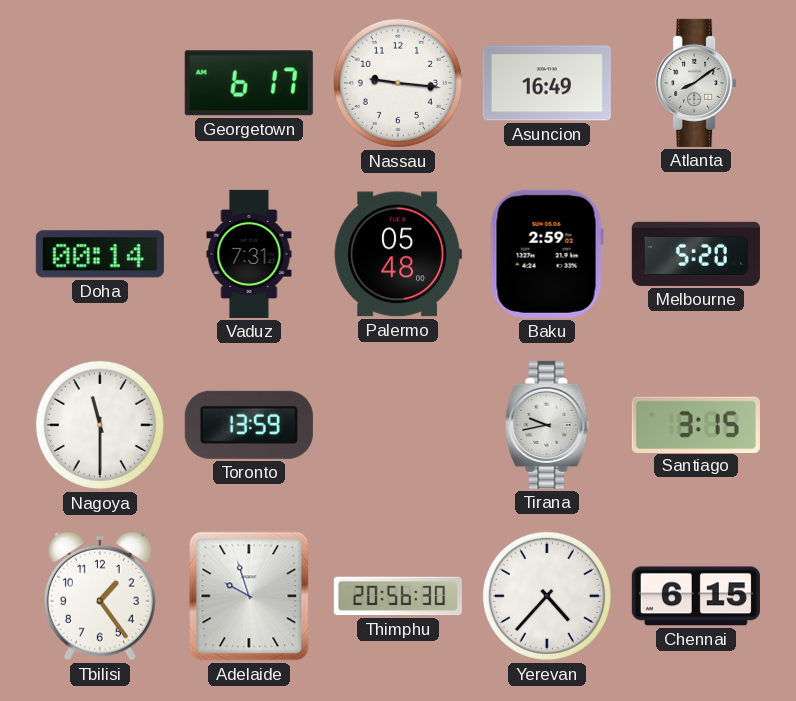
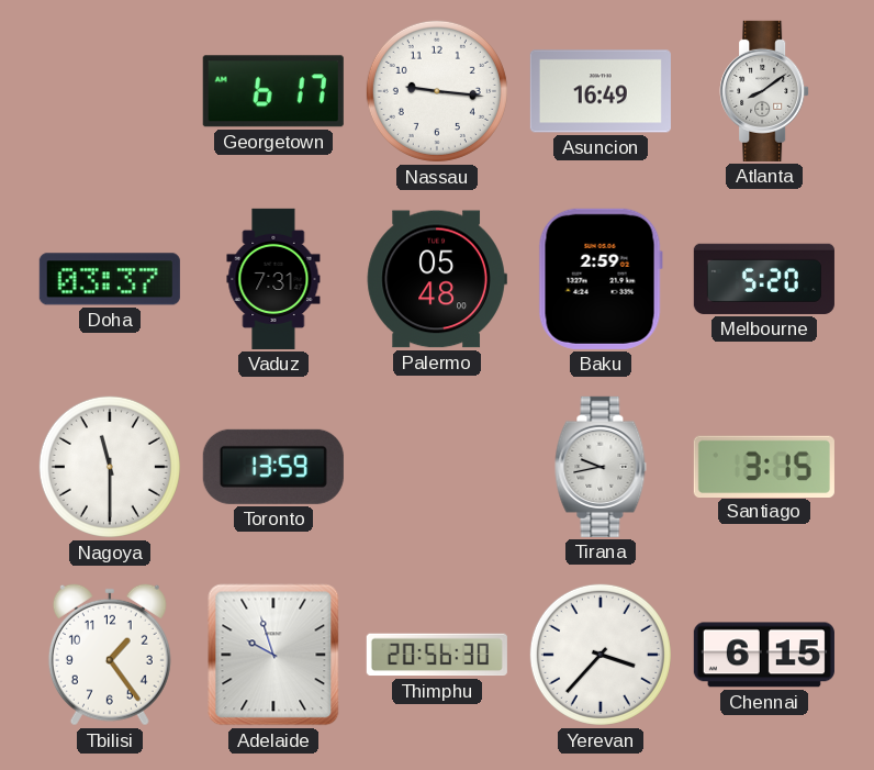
Doha: 00:14 -> 03:37
Yerevan: 4:37 -> 3:37
